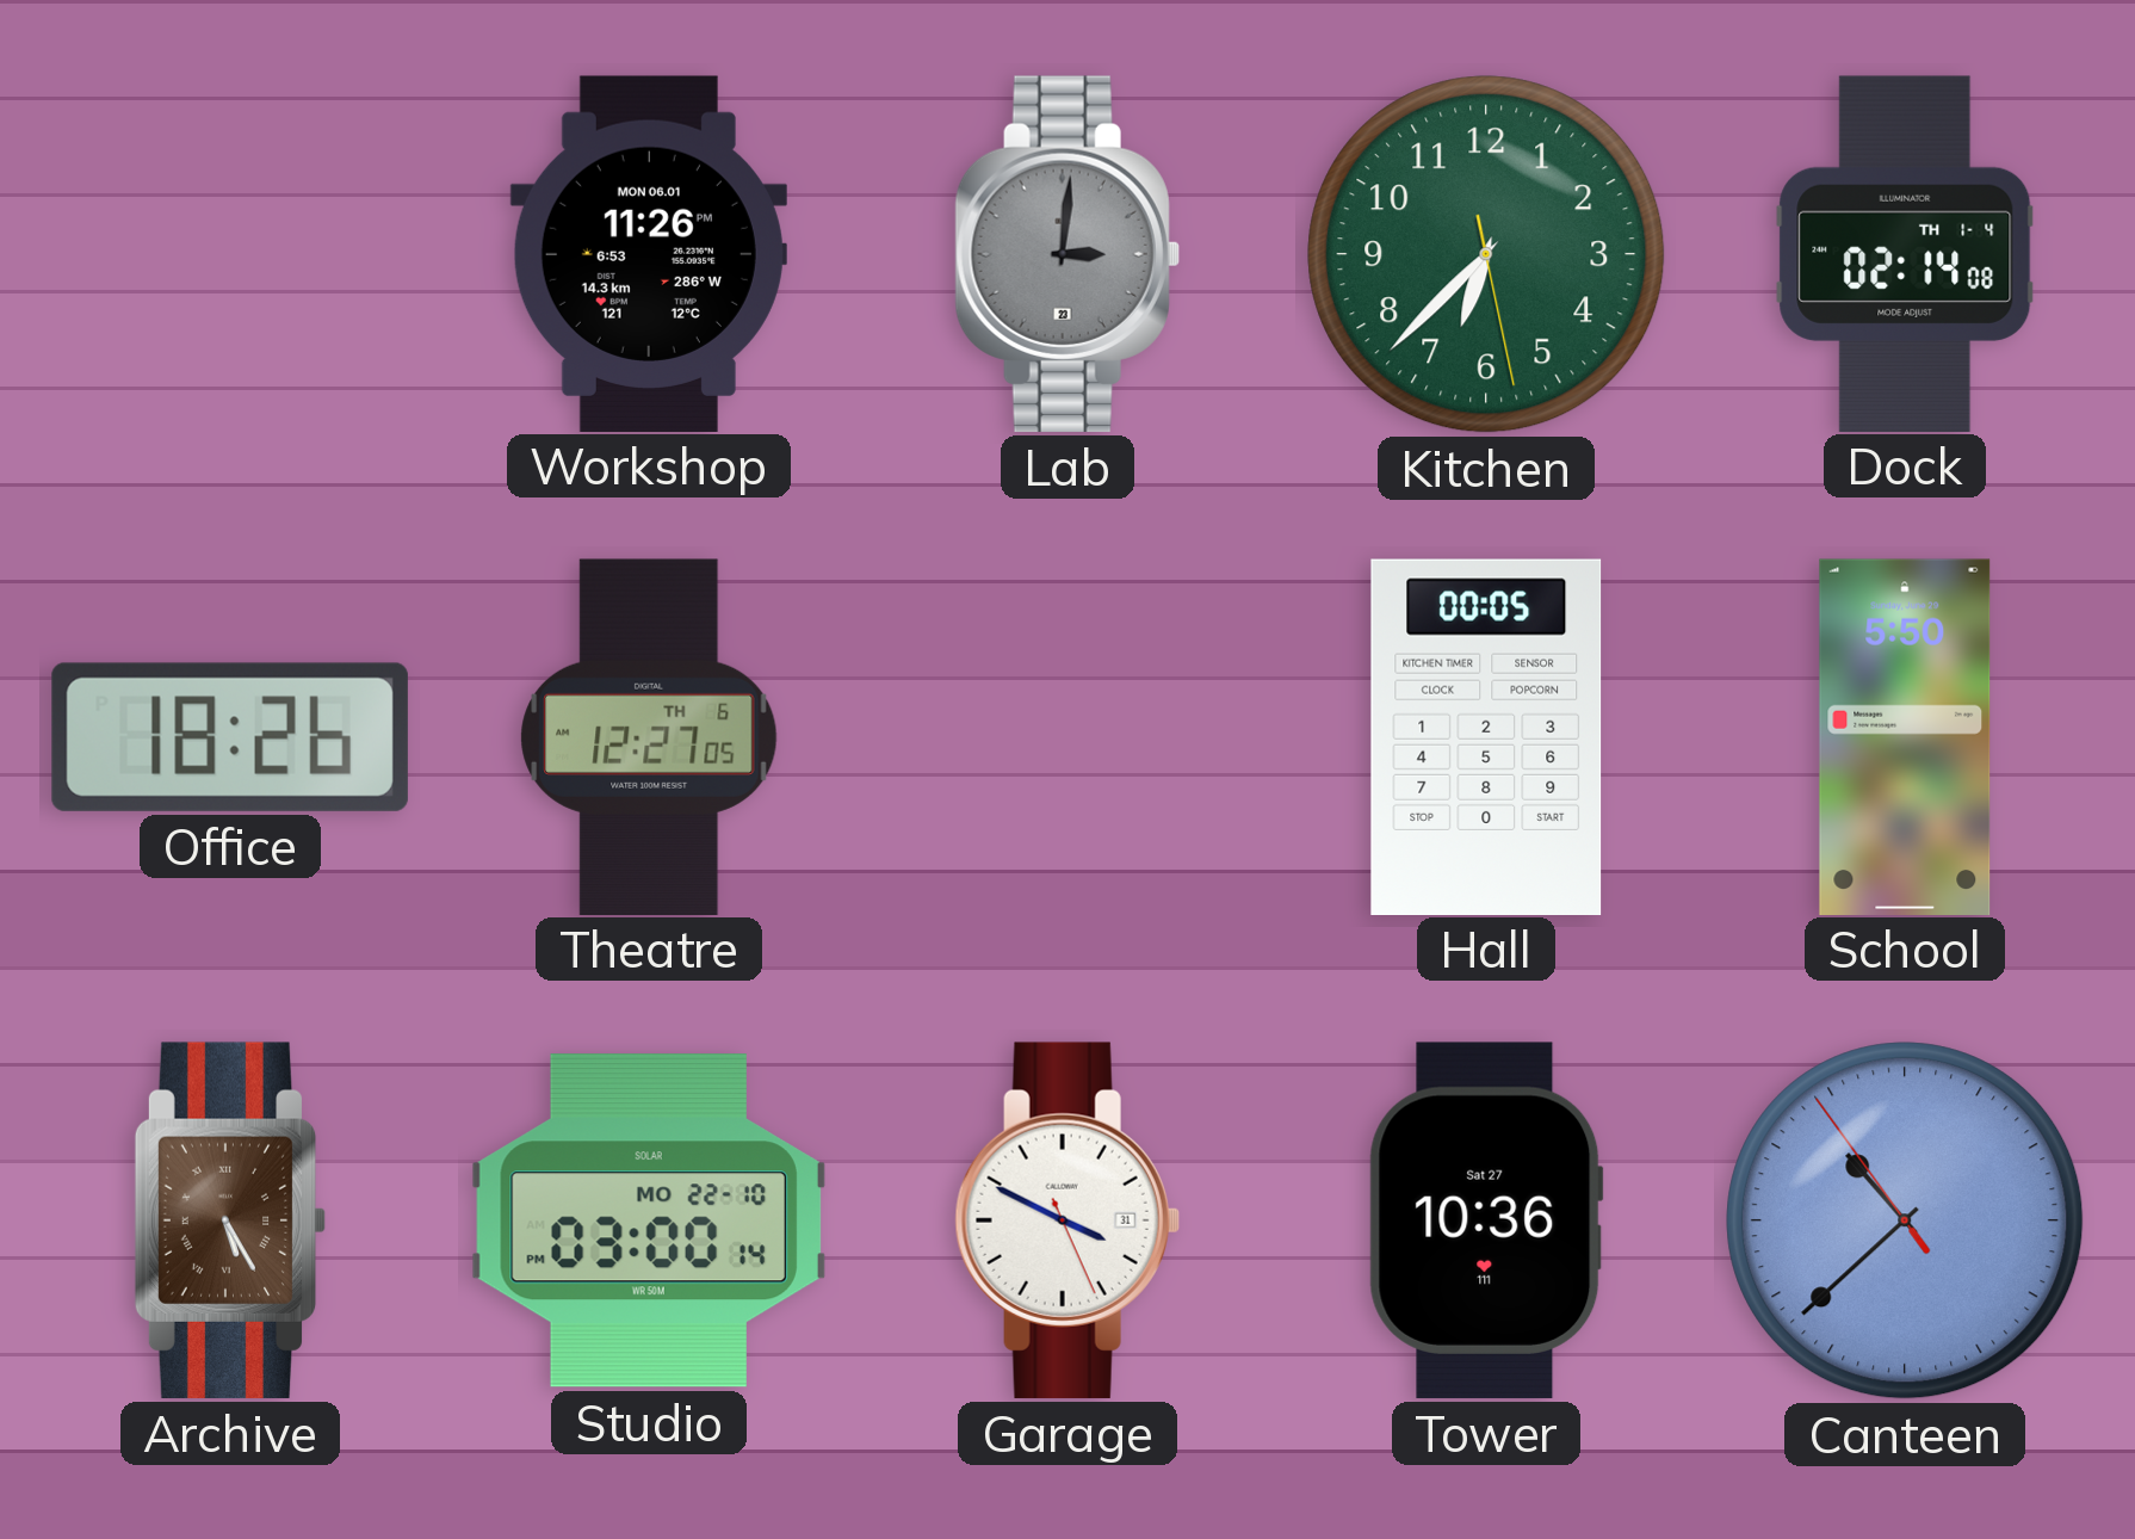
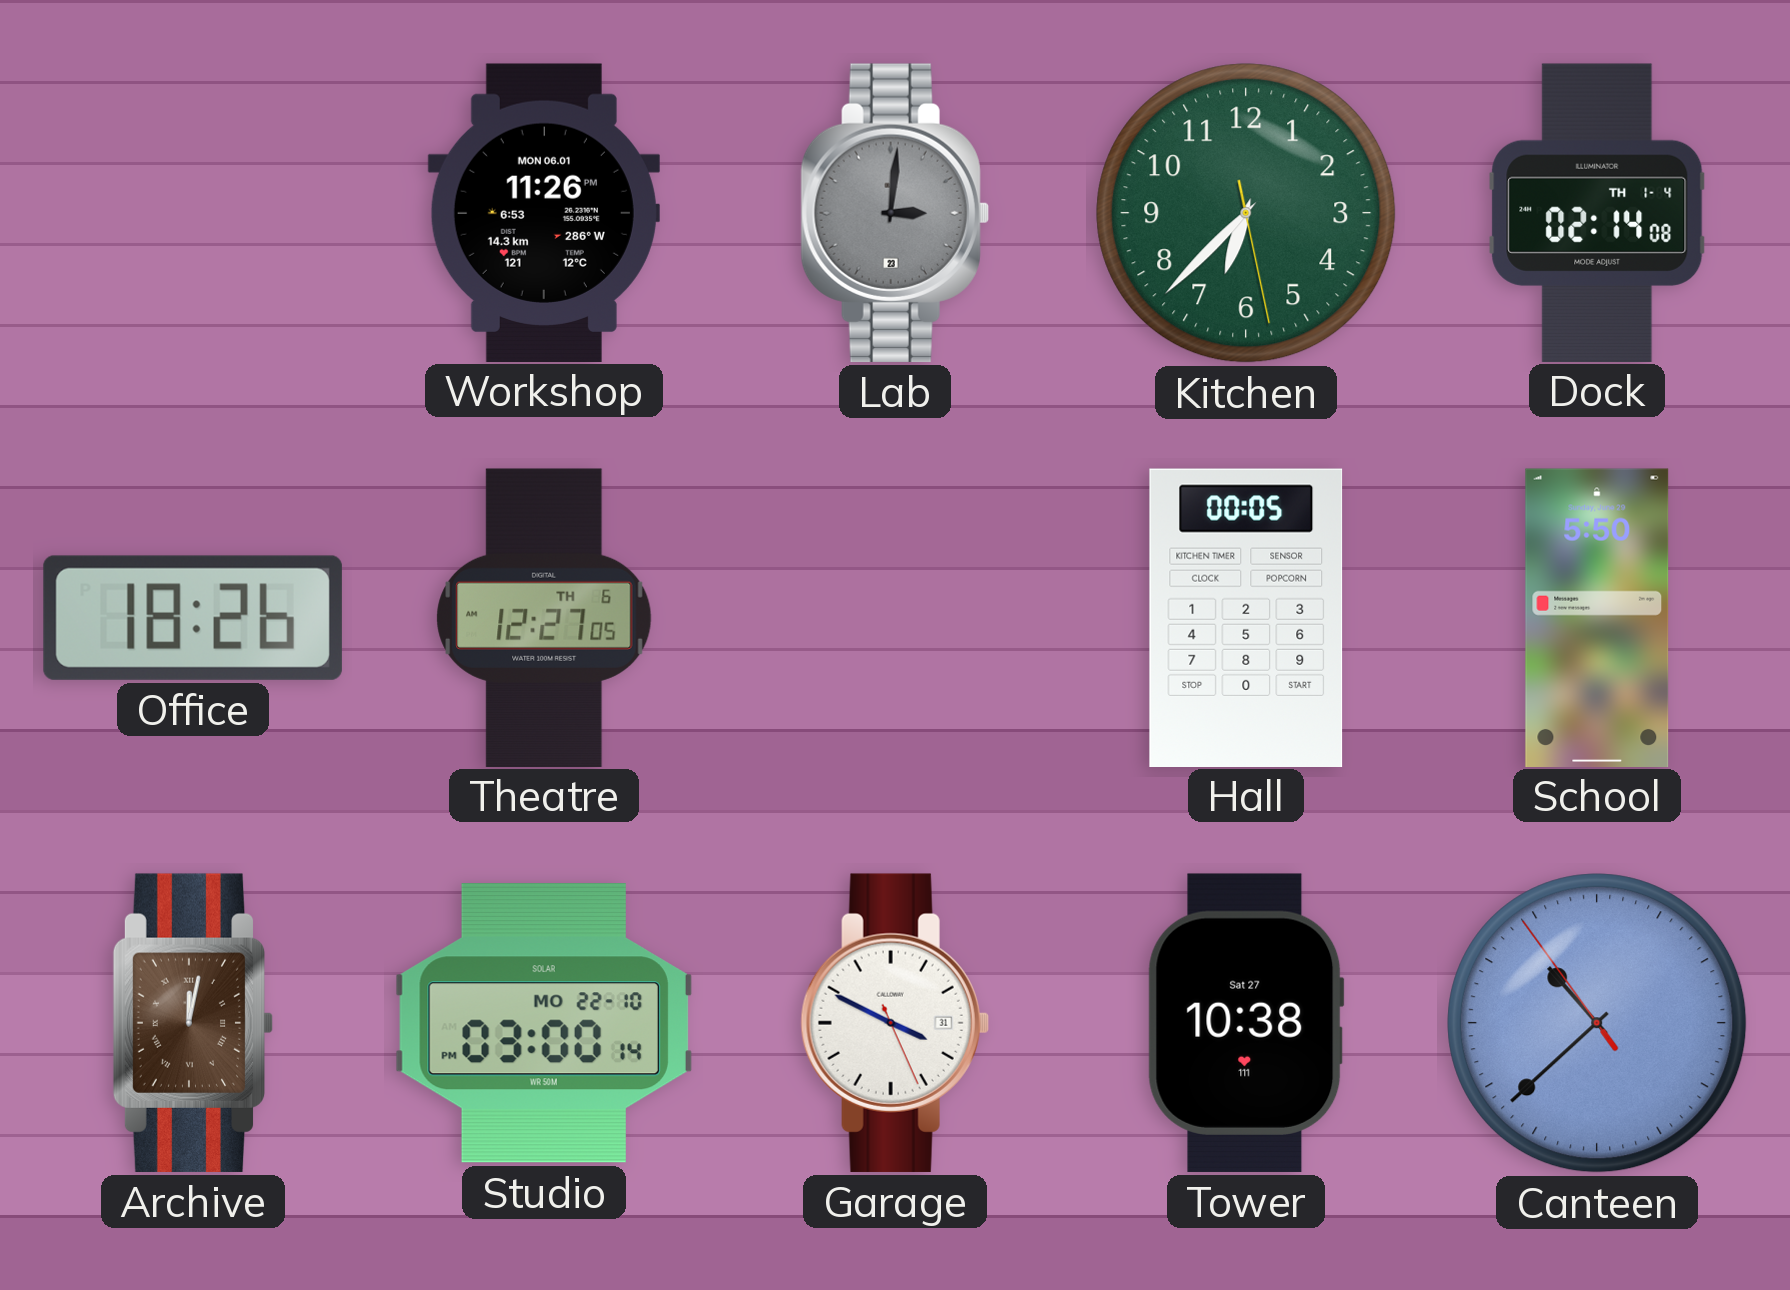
Archive: 5:25 -> 12:02
Tower: 10:36 -> 10:38
